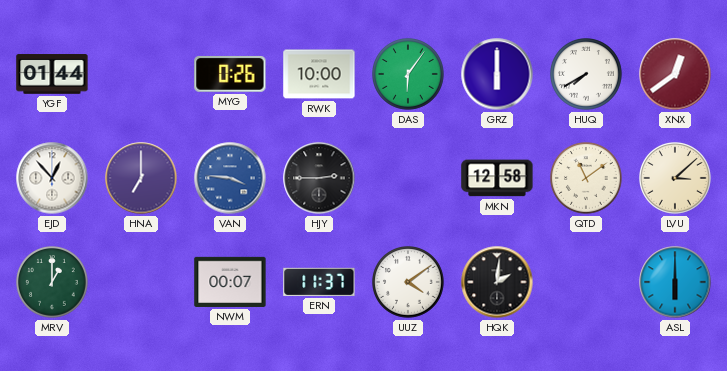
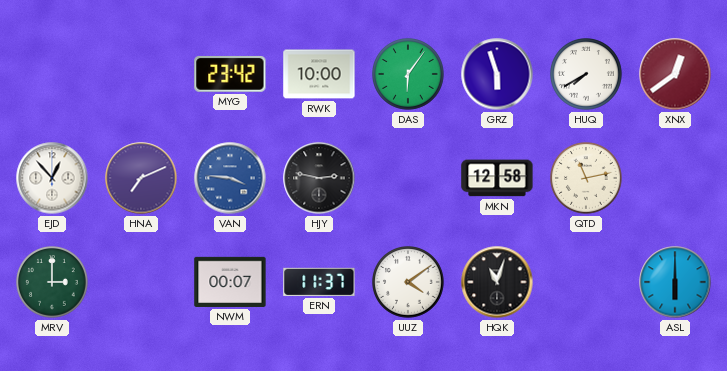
YGF: 01:44 -> none
MYG: 0:26 -> 23:42
GRZ: 6:00 -> 5:57
HNA: 7:00 -> 7:11
HJY: 2:45 -> 2:47
QTD: 11:09 -> 11:13
LVU: 3:08 -> none
MRV: 1:00 -> 3:00
HQK: 2:01 -> 11:03
